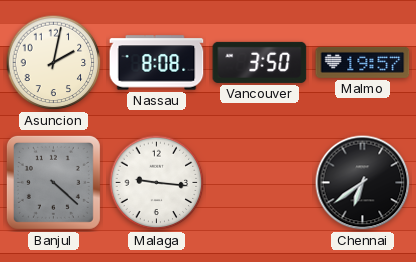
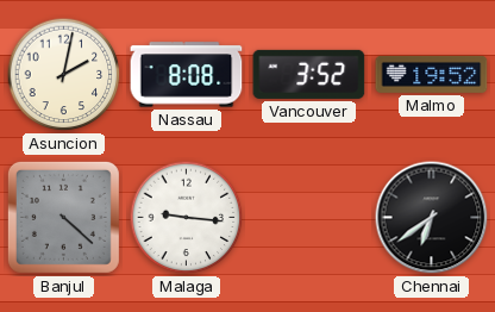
Vancouver: 3:50 -> 3:52
Malmo: 19:57 -> 19:52
